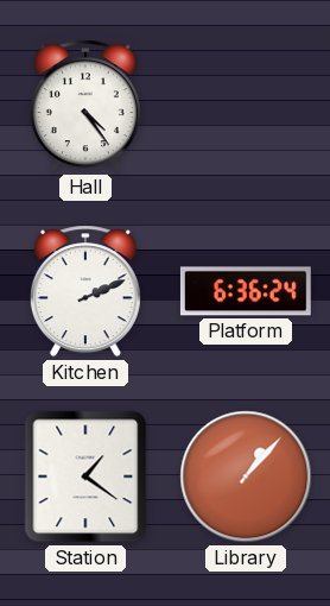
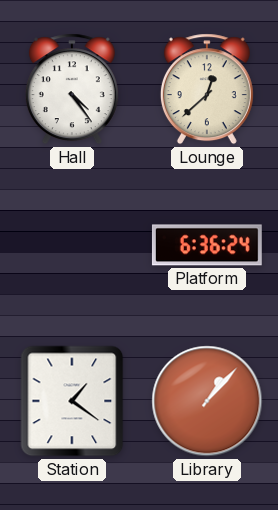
Lounge: none -> 12:38
Kitchen: 2:11 -> none
